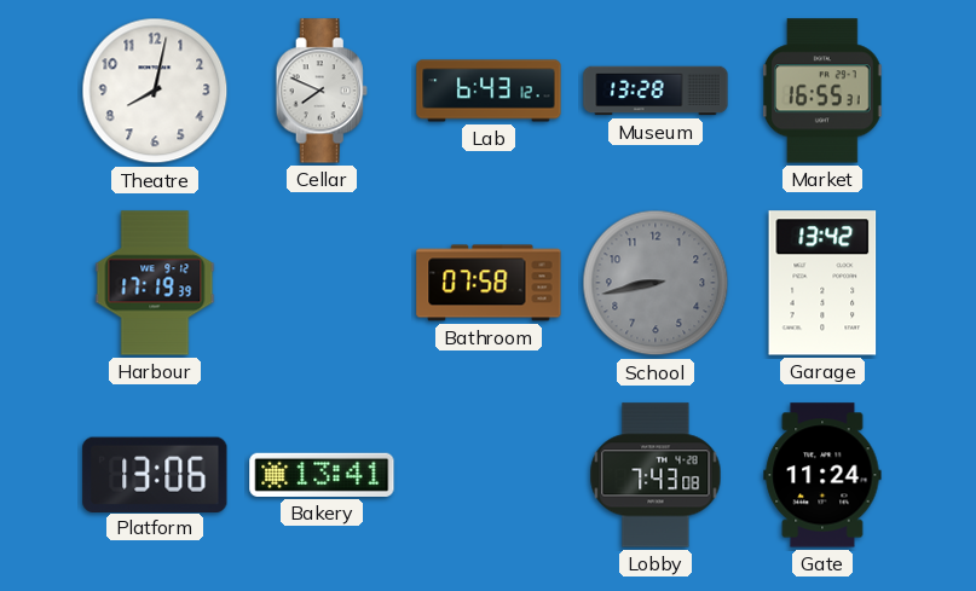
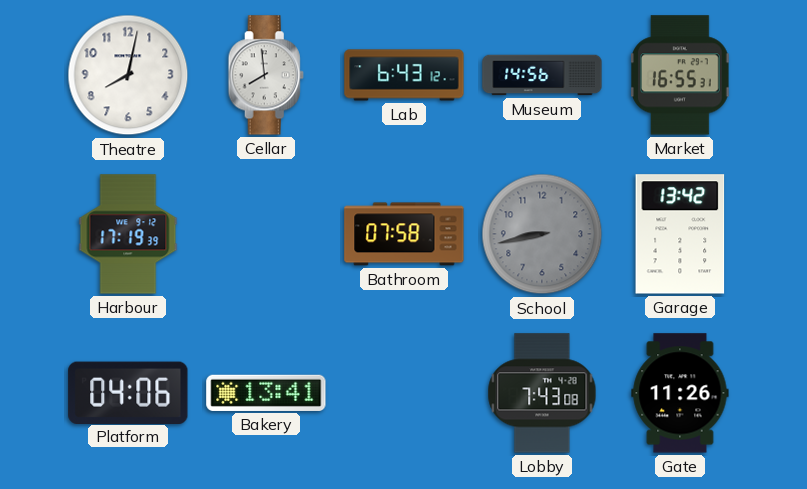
Cellar: 7:49 -> 7:59
Museum: 13:28 -> 14:56
Platform: 13:06 -> 04:06
Gate: 11:24 -> 11:26
